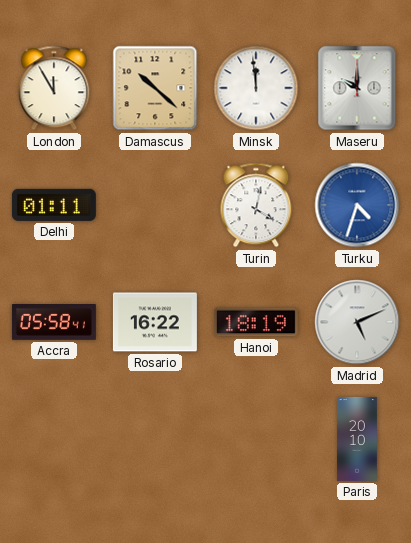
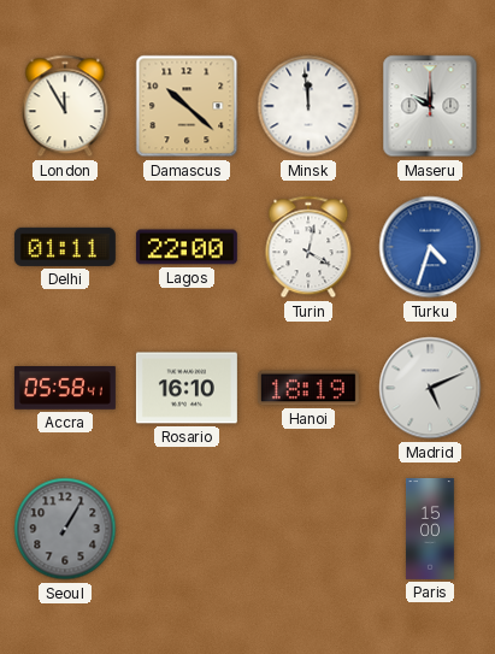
Lagos: none -> 22:00
Rosario: 16:22 -> 16:10
Seoul: none -> 1:05
Paris: 20:10 -> 15:00
